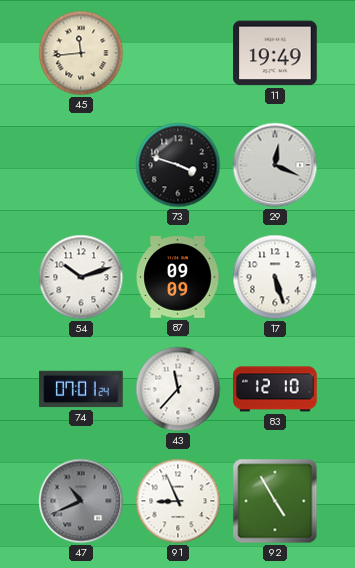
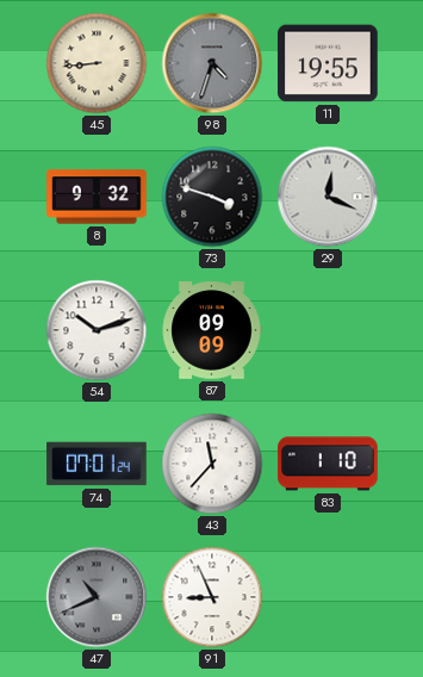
45: 11:44 -> 8:44
98: none -> 4:33
11: 19:49 -> 19:55
8: none -> 9:32
17: 5:27 -> none
83: 12:10 -> 1:10
92: 4:55 -> none
